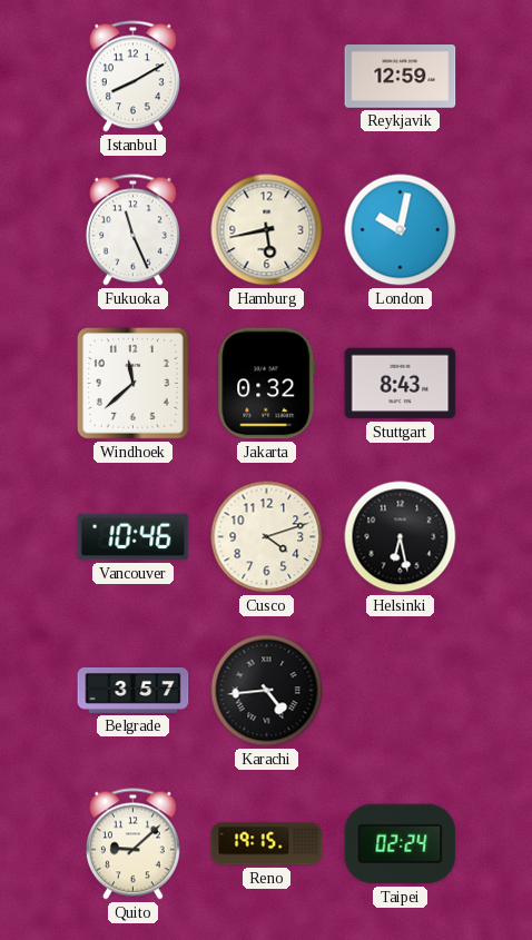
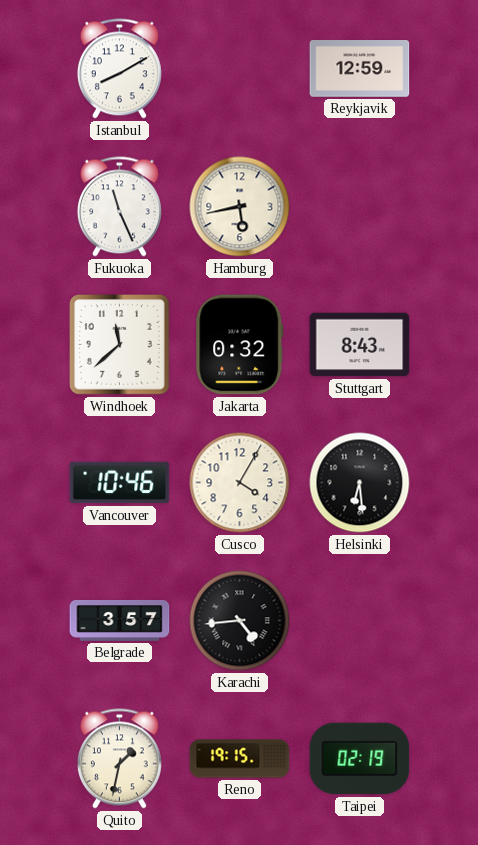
London: 10:02 -> none
Cusco: 4:12 -> 4:05
Helsinki: 6:28 -> 6:29
Quito: 9:08 -> 1:32
Taipei: 02:24 -> 02:19
